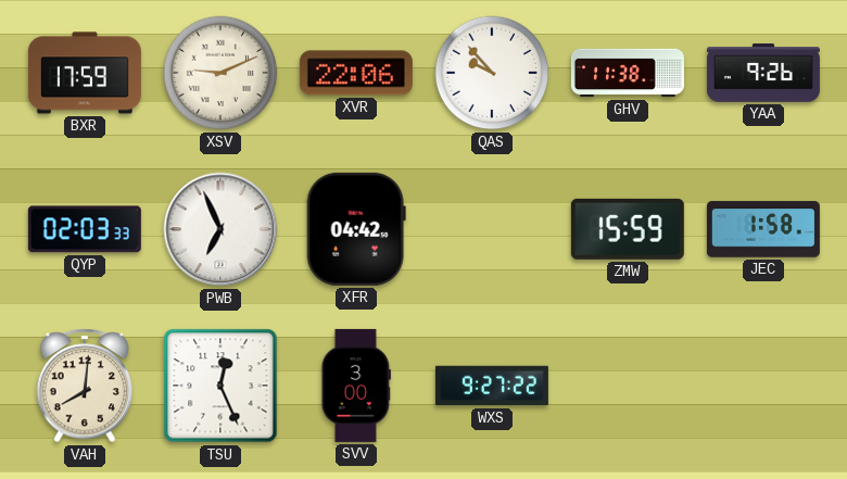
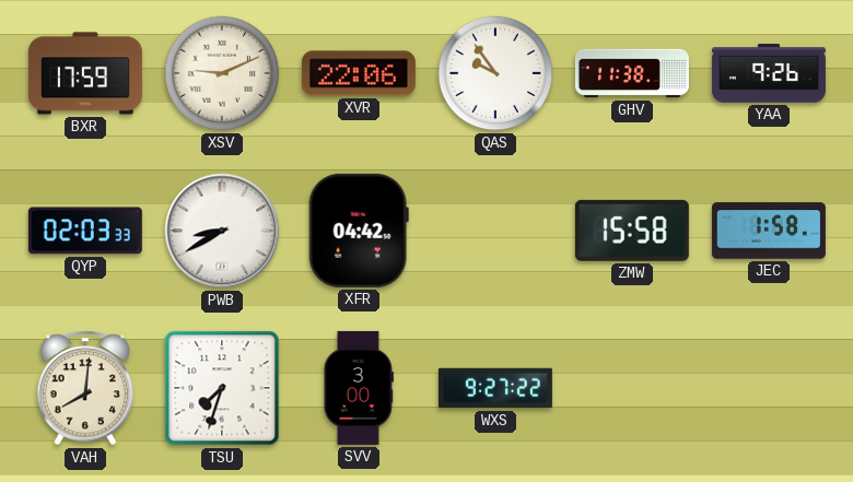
QAS: 9:53 -> 9:54
PWB: 6:56 -> 8:40
ZMW: 15:59 -> 15:58
TSU: 12:26 -> 7:33
